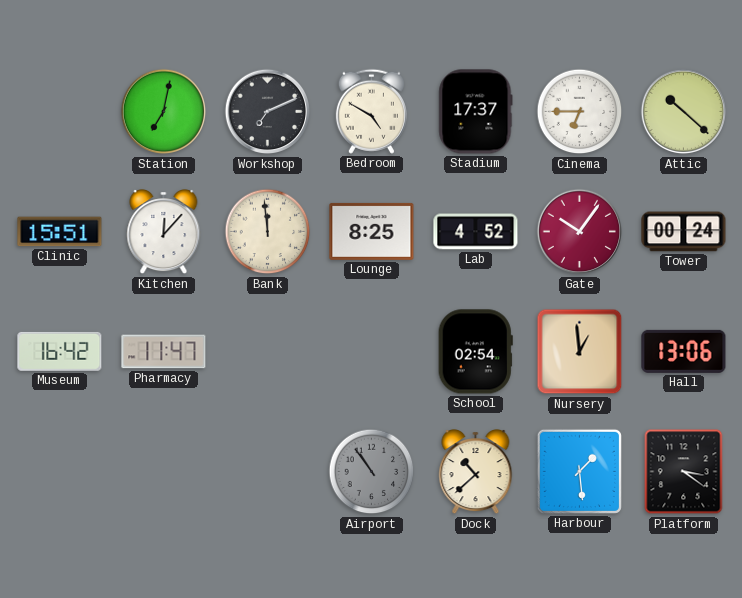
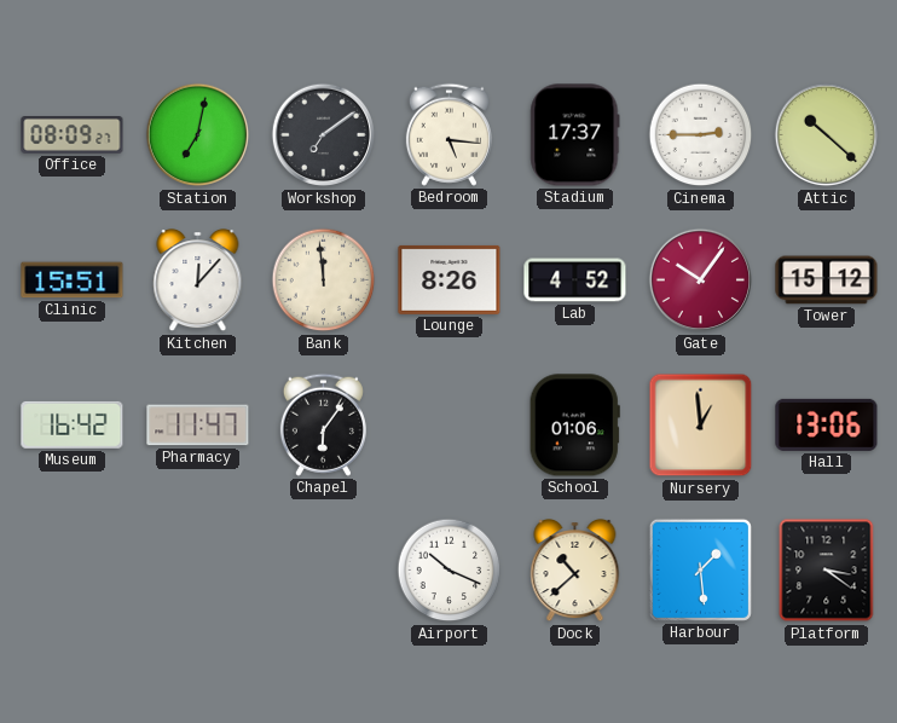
Office: none -> 08:09
Workshop: 7:11 -> 7:09
Bedroom: 4:50 -> 5:16
Cinema: 6:45 -> 2:45
Lounge: 8:25 -> 8:26
Tower: 00:24 -> 15:12
Chapel: none -> 6:06
School: 02:54 -> 01:06
Airport: 10:54 -> 10:19
Airport dial: grey -> white
